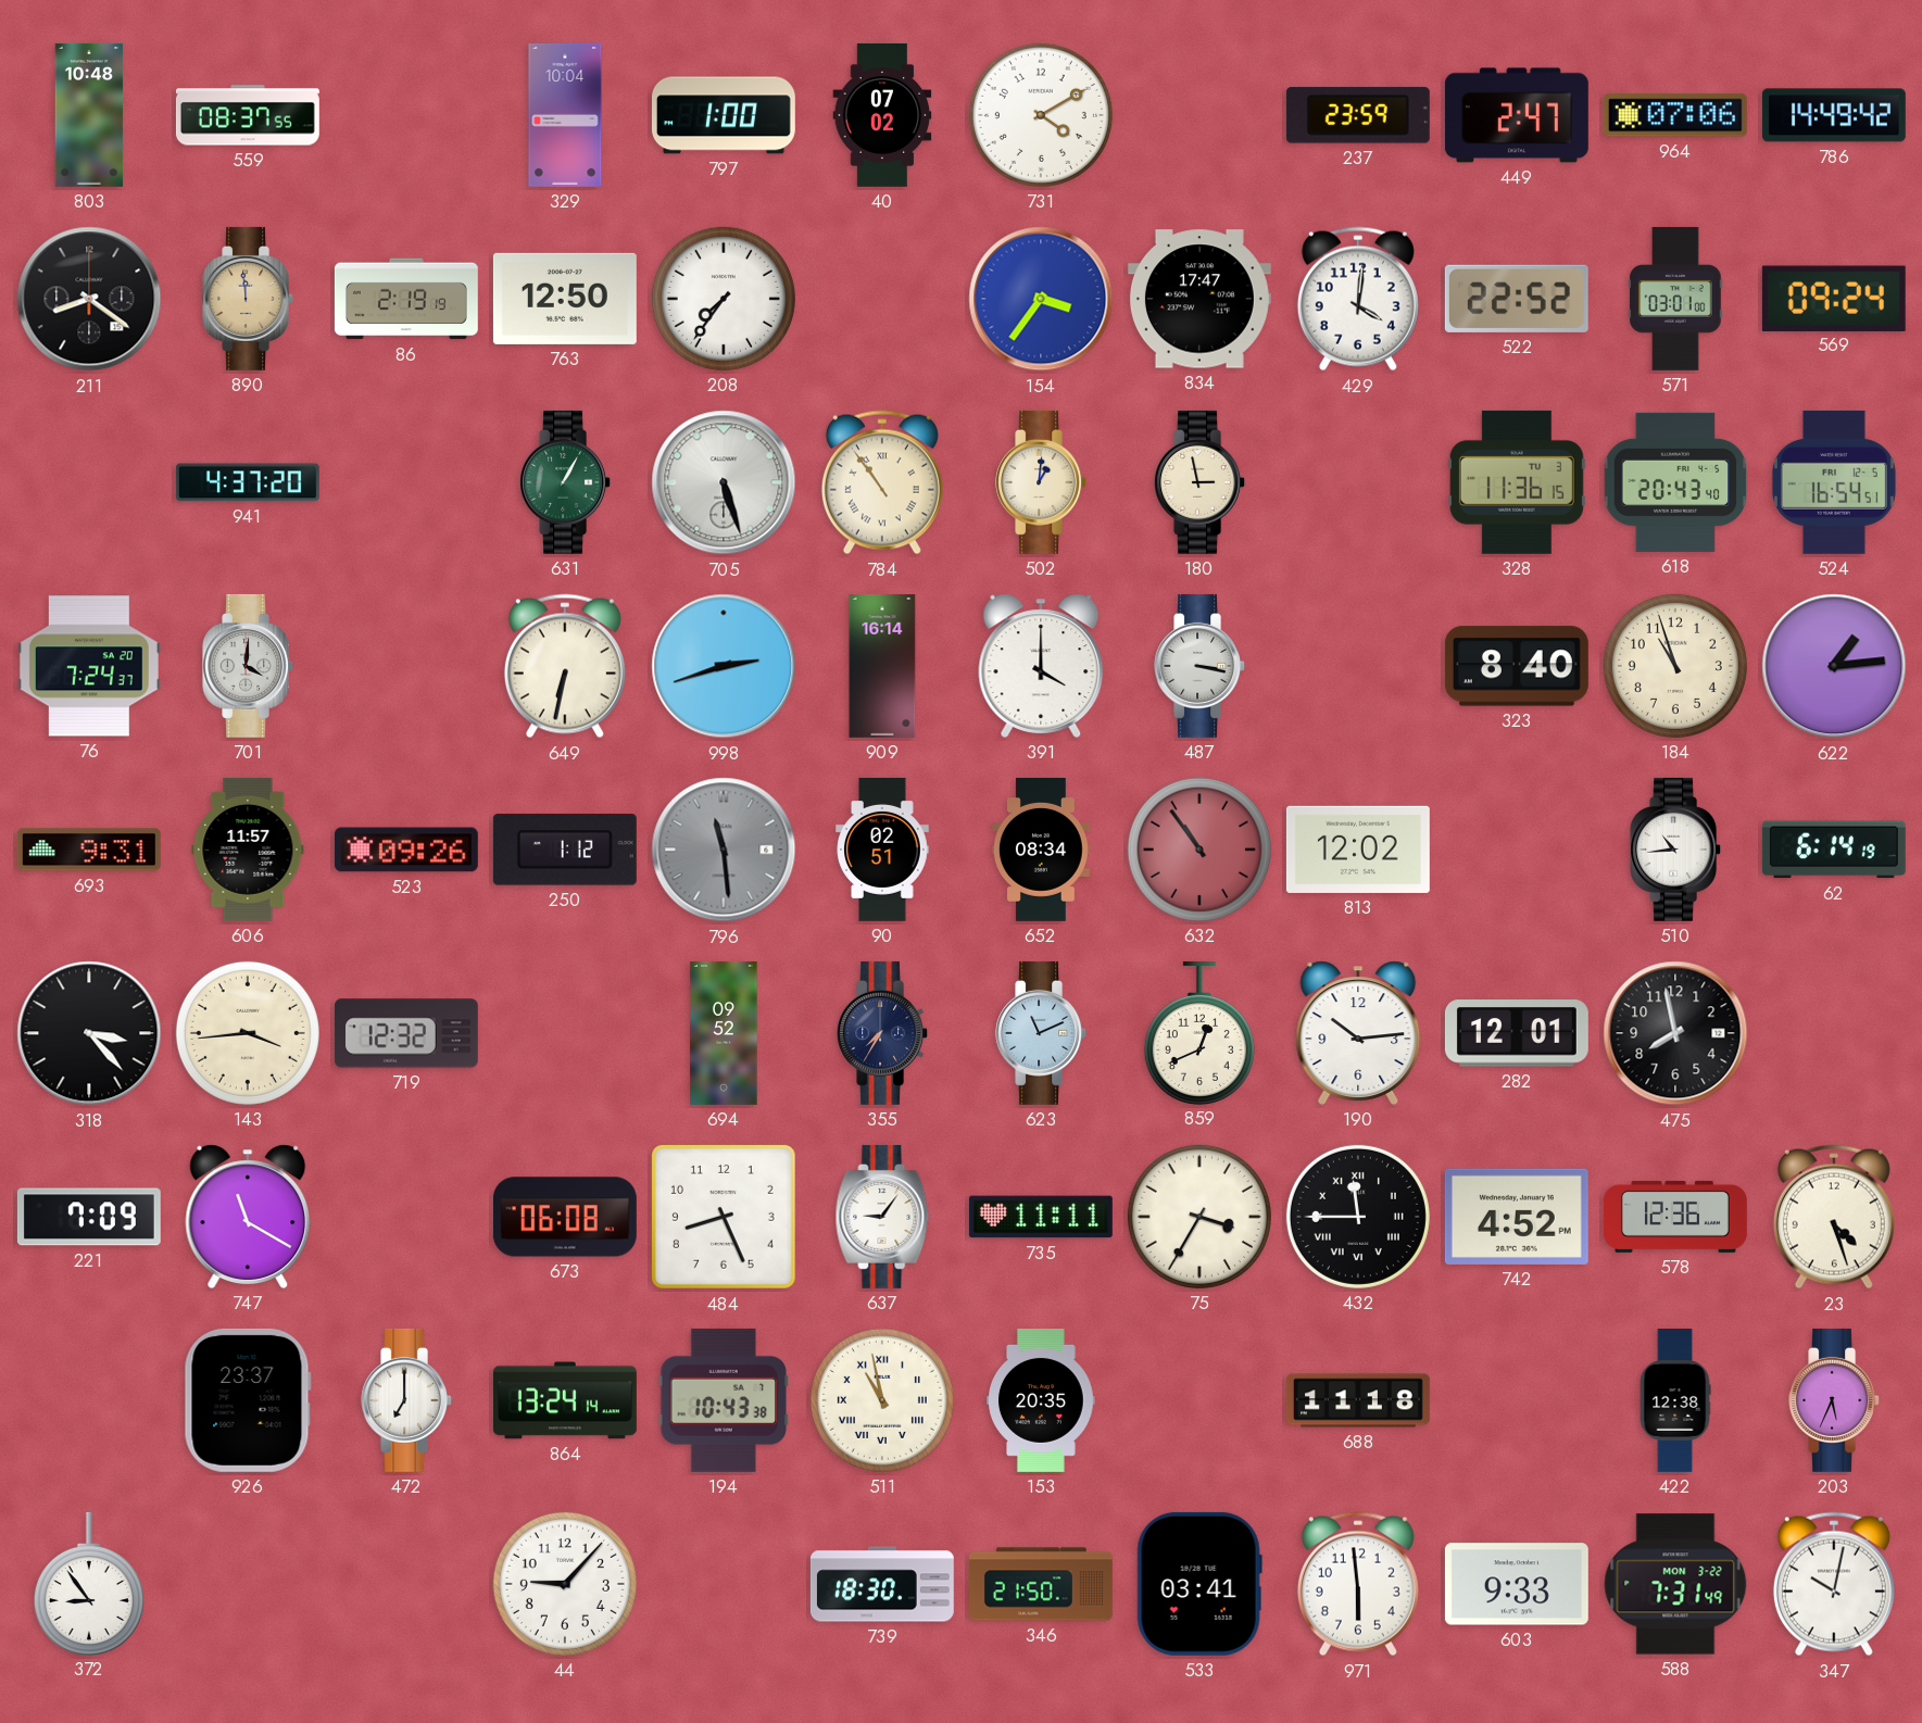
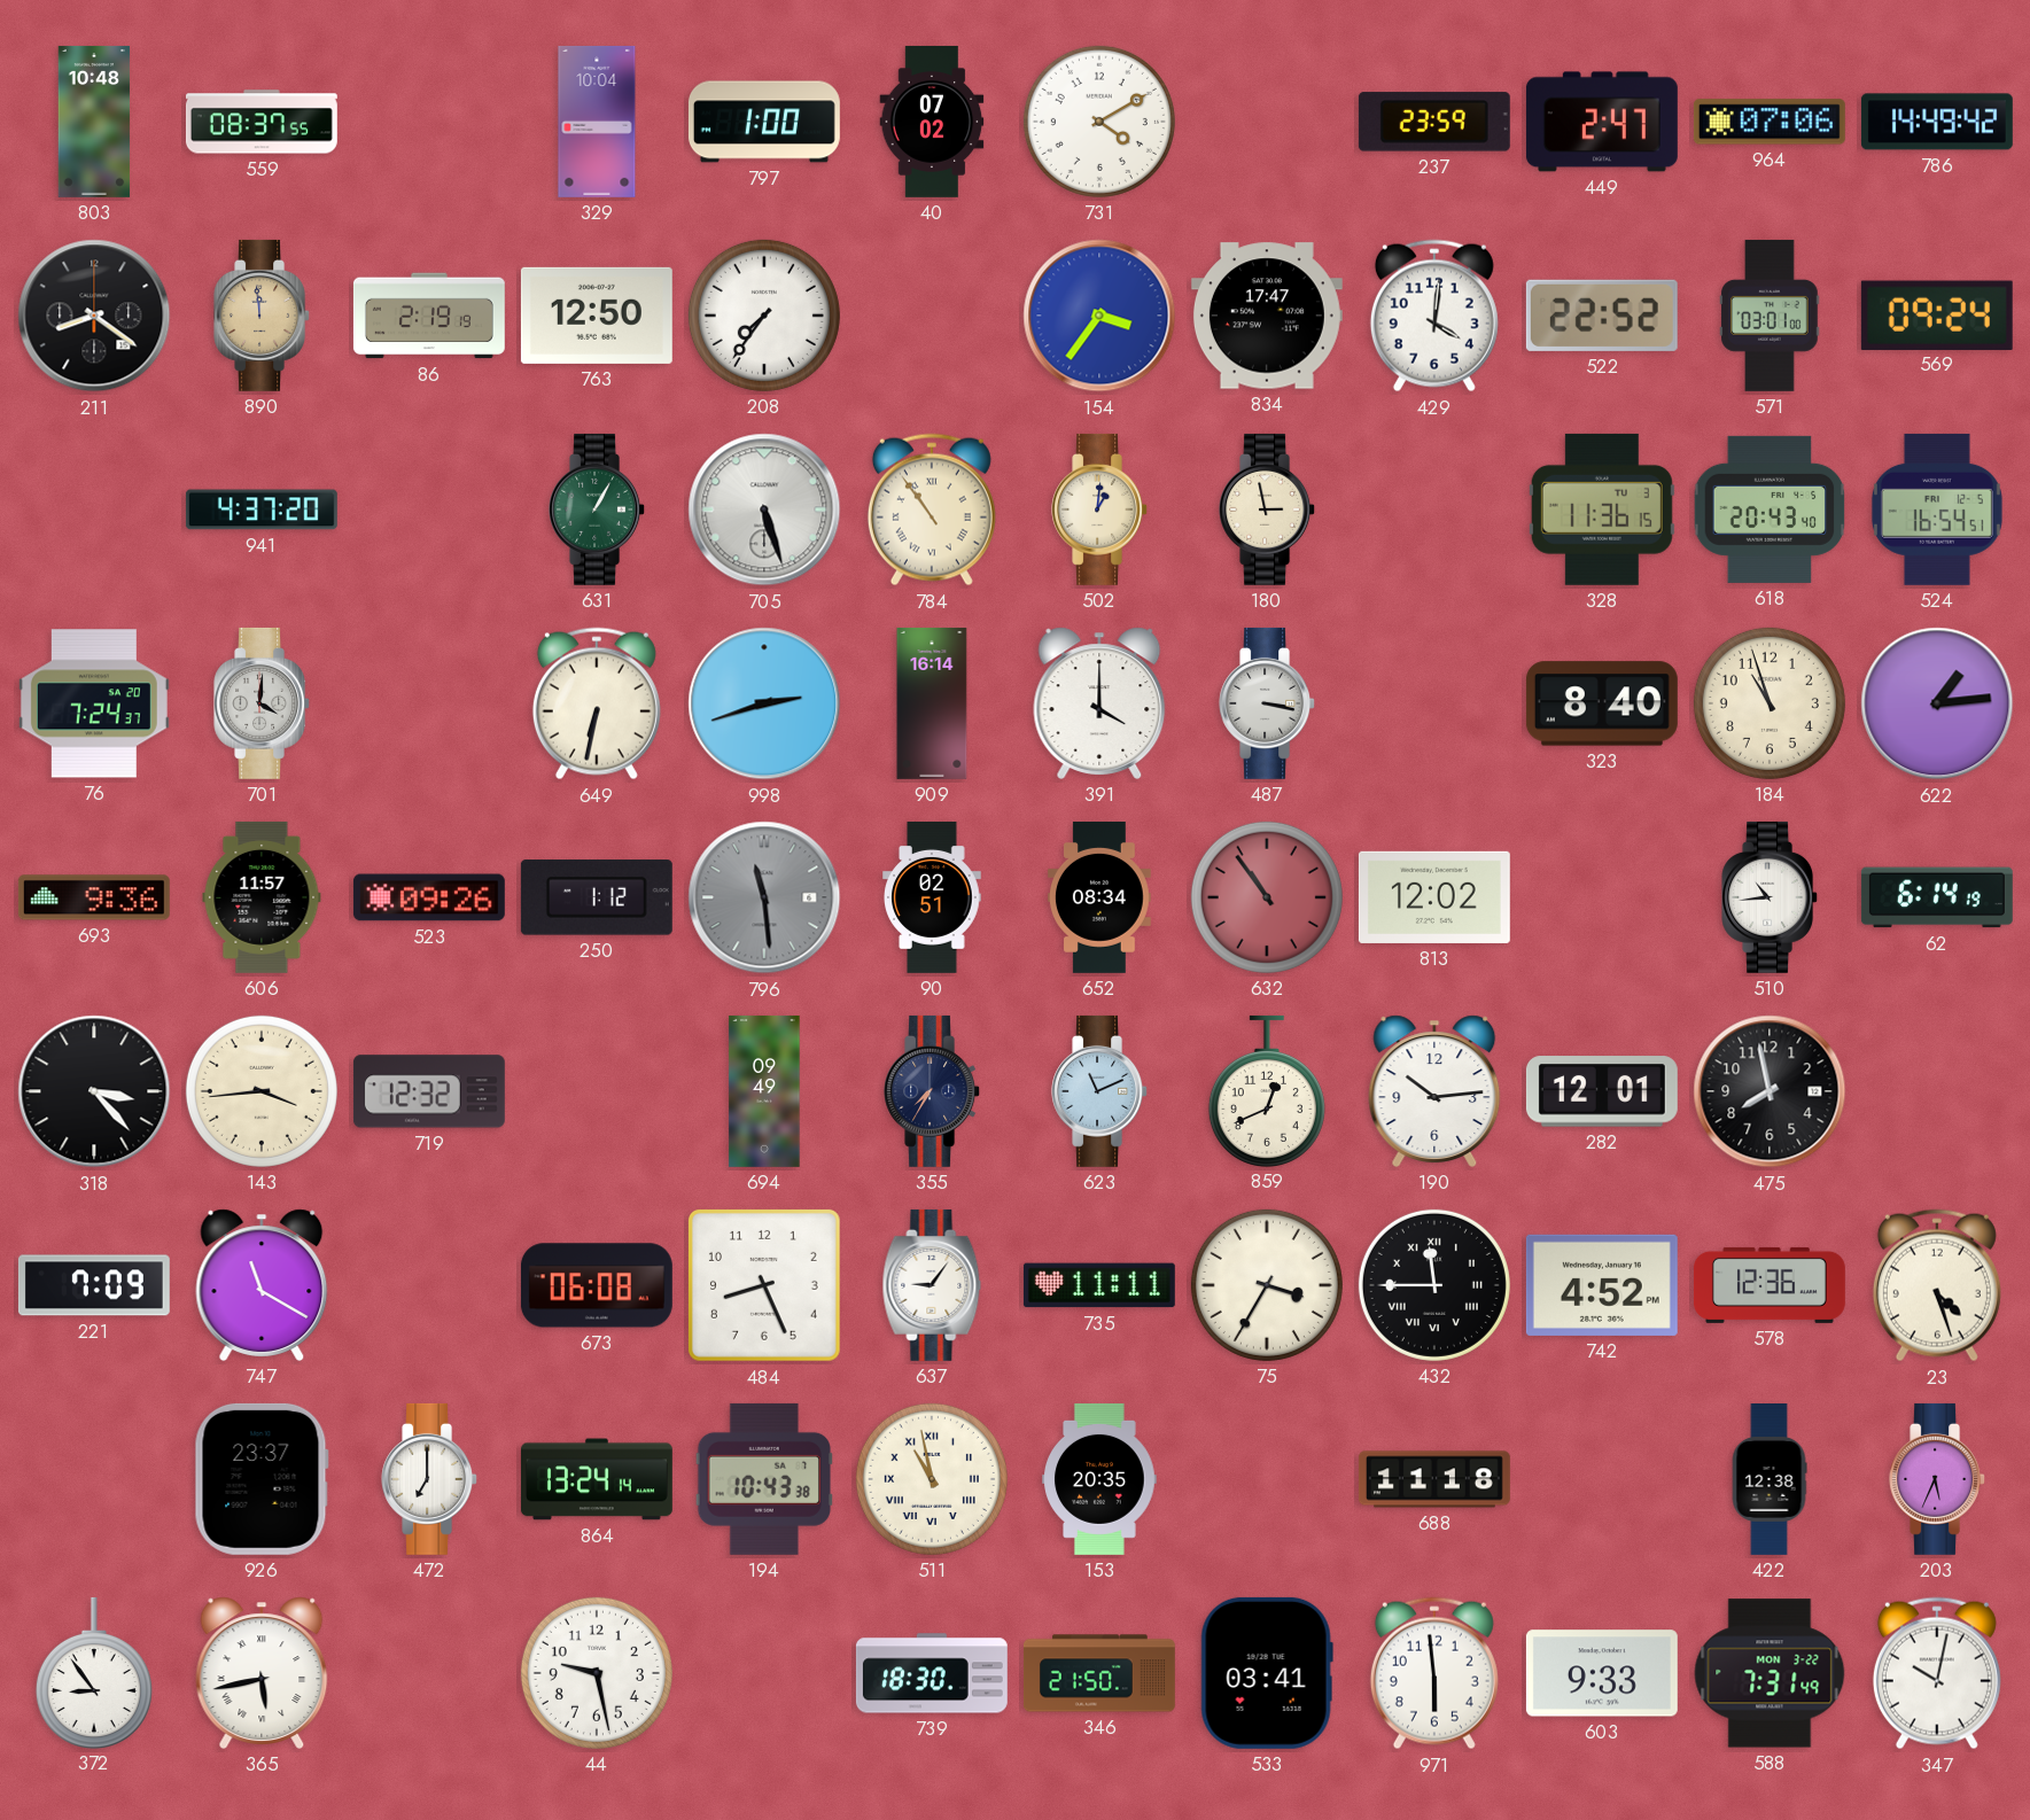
693: 9:31 -> 9:36
694: 09:52 -> 09:49
365: none -> 5:43
44: 9:07 -> 9:28
